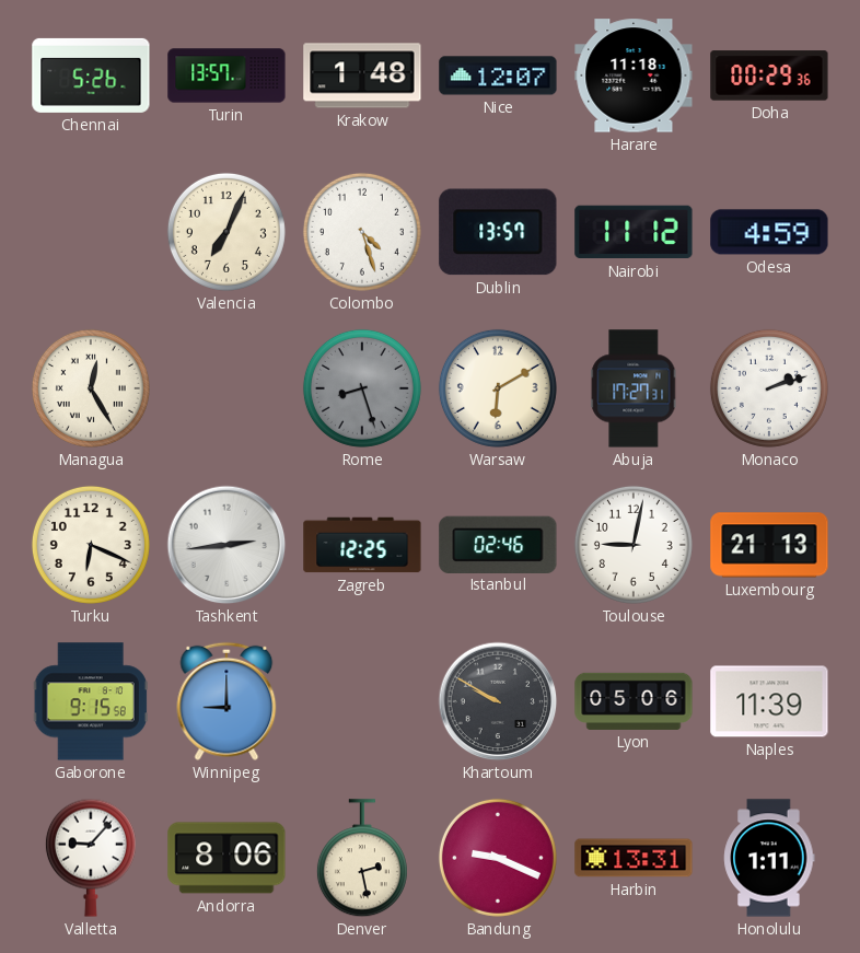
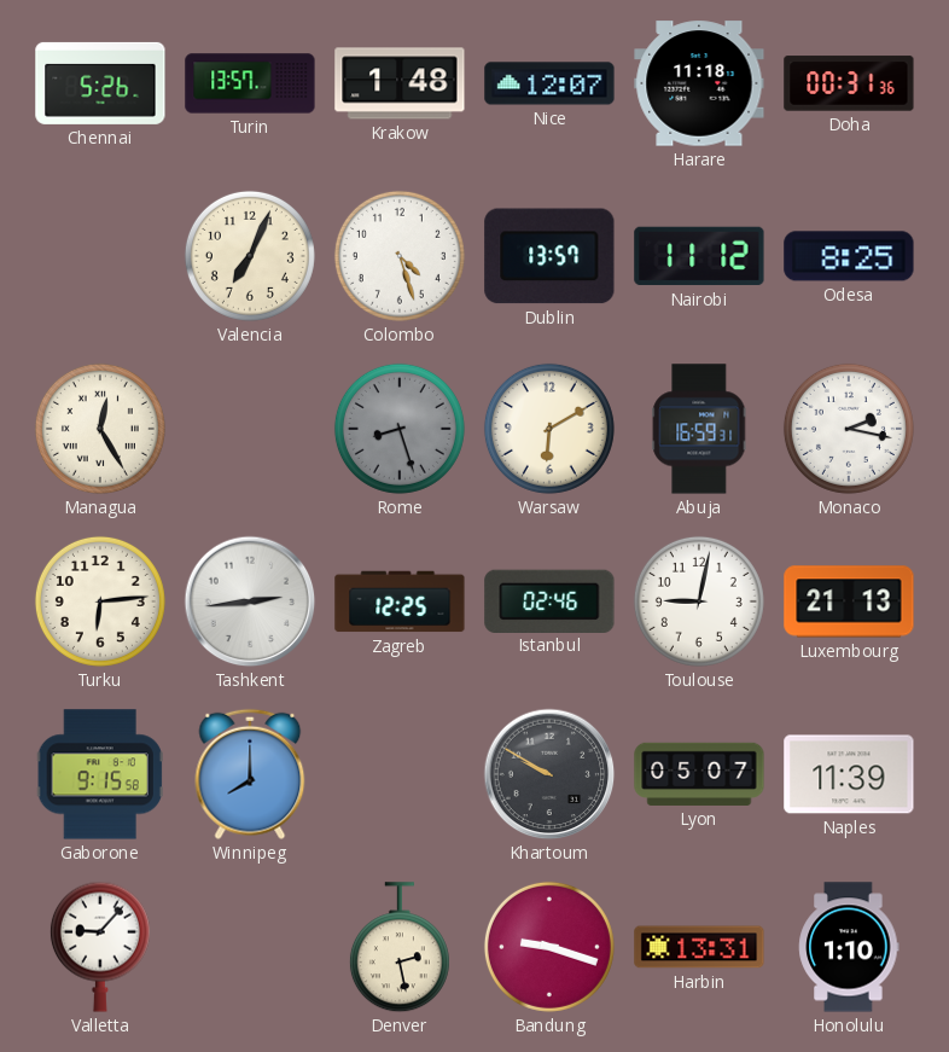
Doha: 00:29 -> 00:31
Odesa: 4:59 -> 8:25
Abuja: 17:27 -> 16:59
Monaco: 2:12 -> 2:17
Turku: 6:19 -> 6:14
Winnipeg: 9:00 -> 8:00
Lyon: 05:06 -> 05:07
Andorra: 8:06 -> none
Bandung: 9:19 -> 9:18
Honolulu: 1:11 -> 1:10
